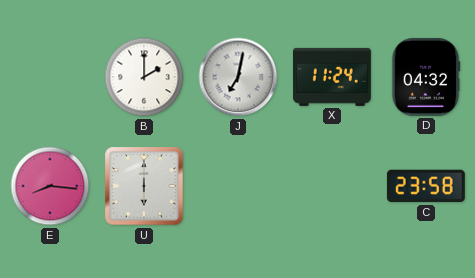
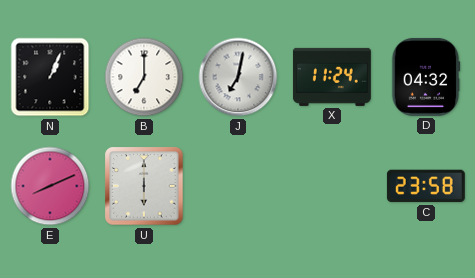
N: none -> 1:04
B: 2:00 -> 7:00
E: 8:16 -> 8:11
